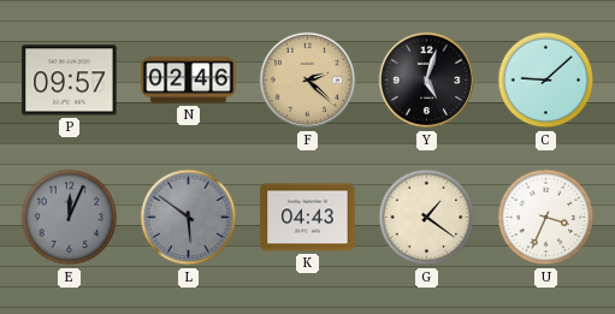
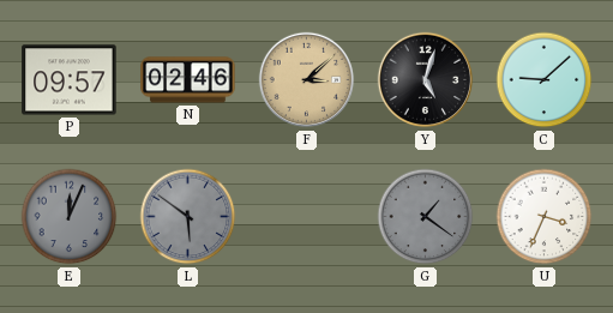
F: 2:22 -> 3:08
K: 04:43 -> none
G dial: cream -> grey
